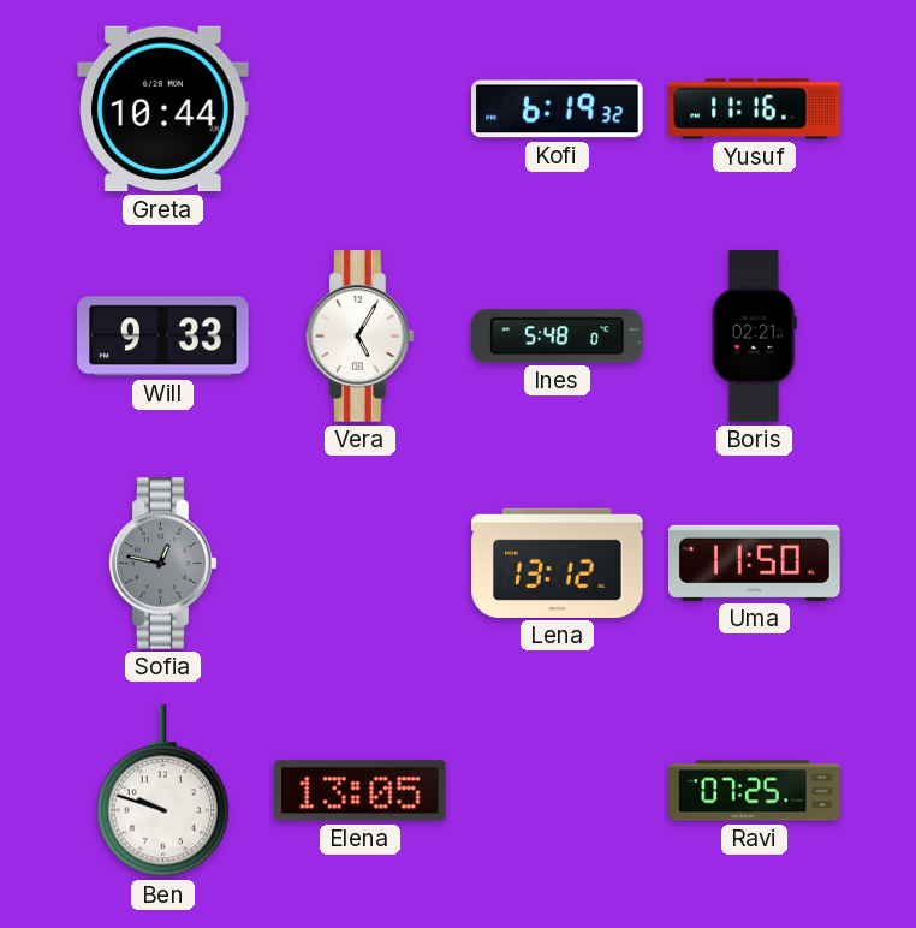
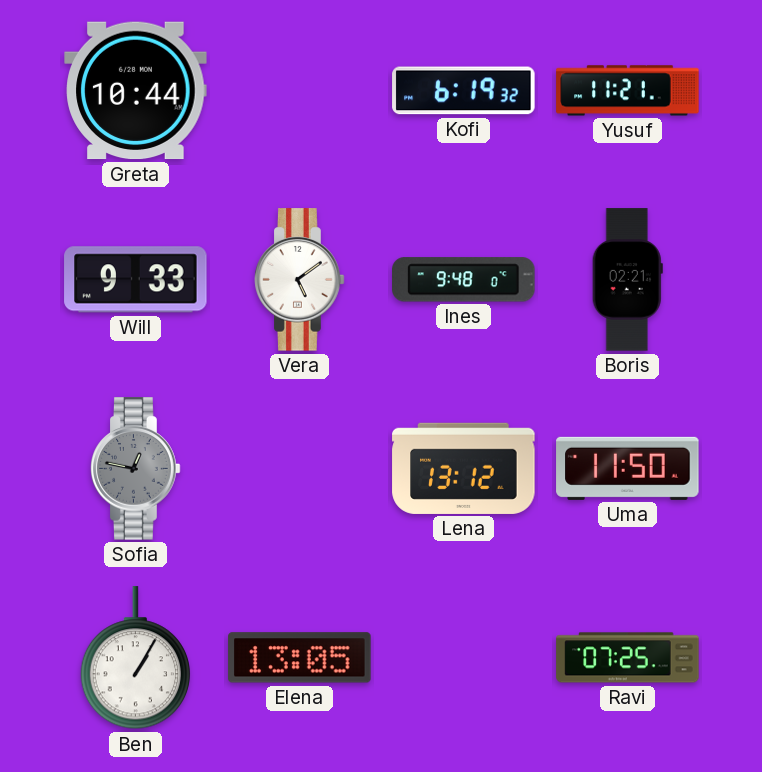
Yusuf: 11:16 -> 11:21
Vera: 5:05 -> 5:09
Ines: 5:48 -> 9:48
Ben: 9:48 -> 1:05
